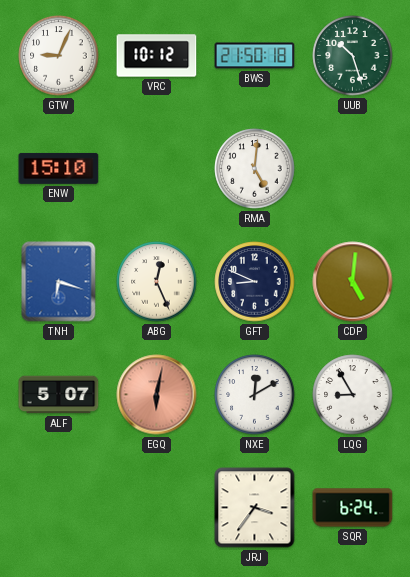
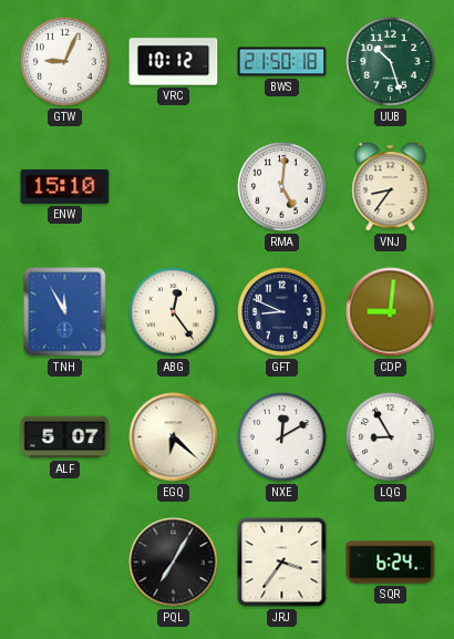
VNJ: none -> 8:36
TNH: 6:18 -> 11:55
ABG: 12:26 -> 12:24
CDP: 5:01 -> 9:01
EGQ: 6:02 -> 6:22
EGQ dial: salmon -> cream
PQL: none -> 7:05
